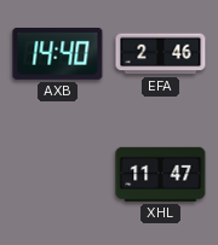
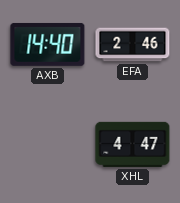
XHL: 11:47 -> 4:47
